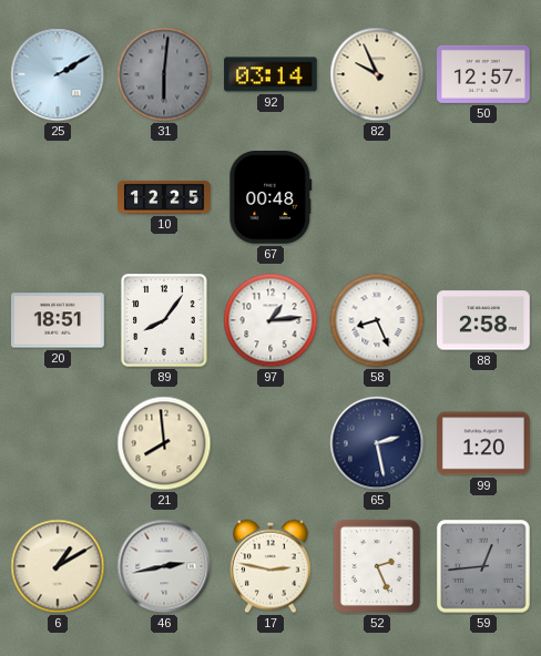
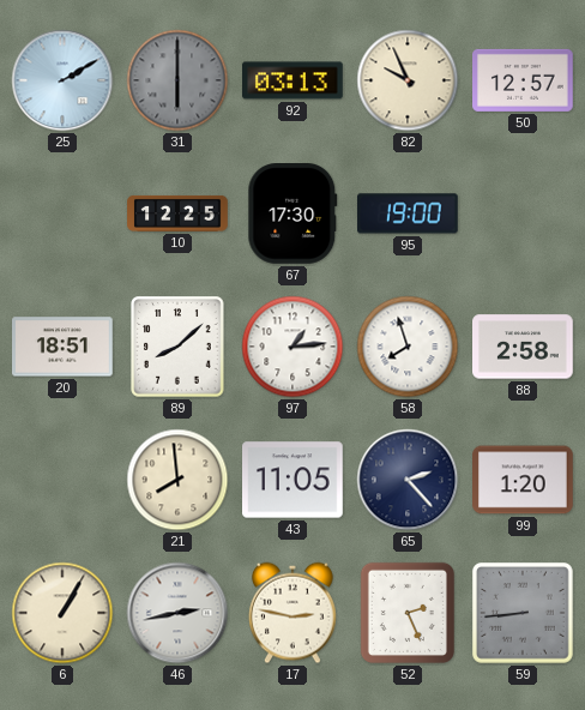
31: 6:01 -> 6:00
92: 03:14 -> 03:13
67: 00:48 -> 17:30
95: none -> 19:00
89: 8:06 -> 8:08
58: 8:26 -> 7:57
43: none -> 11:05
65: 2:28 -> 2:23
6: 1:10 -> 1:05
59: 12:44 -> 8:44
